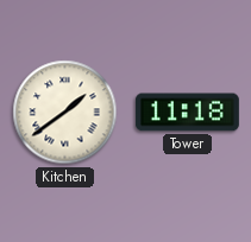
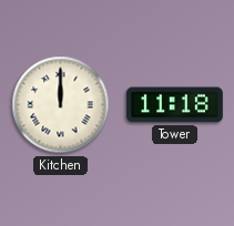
Kitchen: 1:39 -> 12:00
